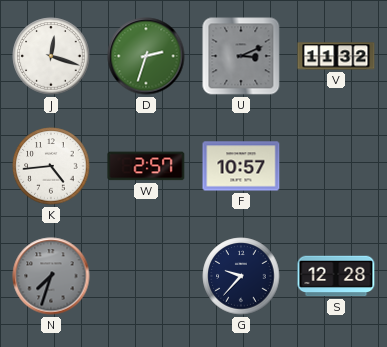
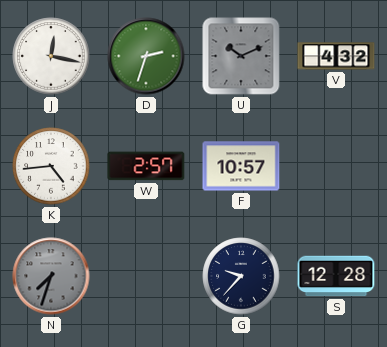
J: 12:18 -> 12:17
U: 3:11 -> 10:11
V: 11:32 -> 4:32
